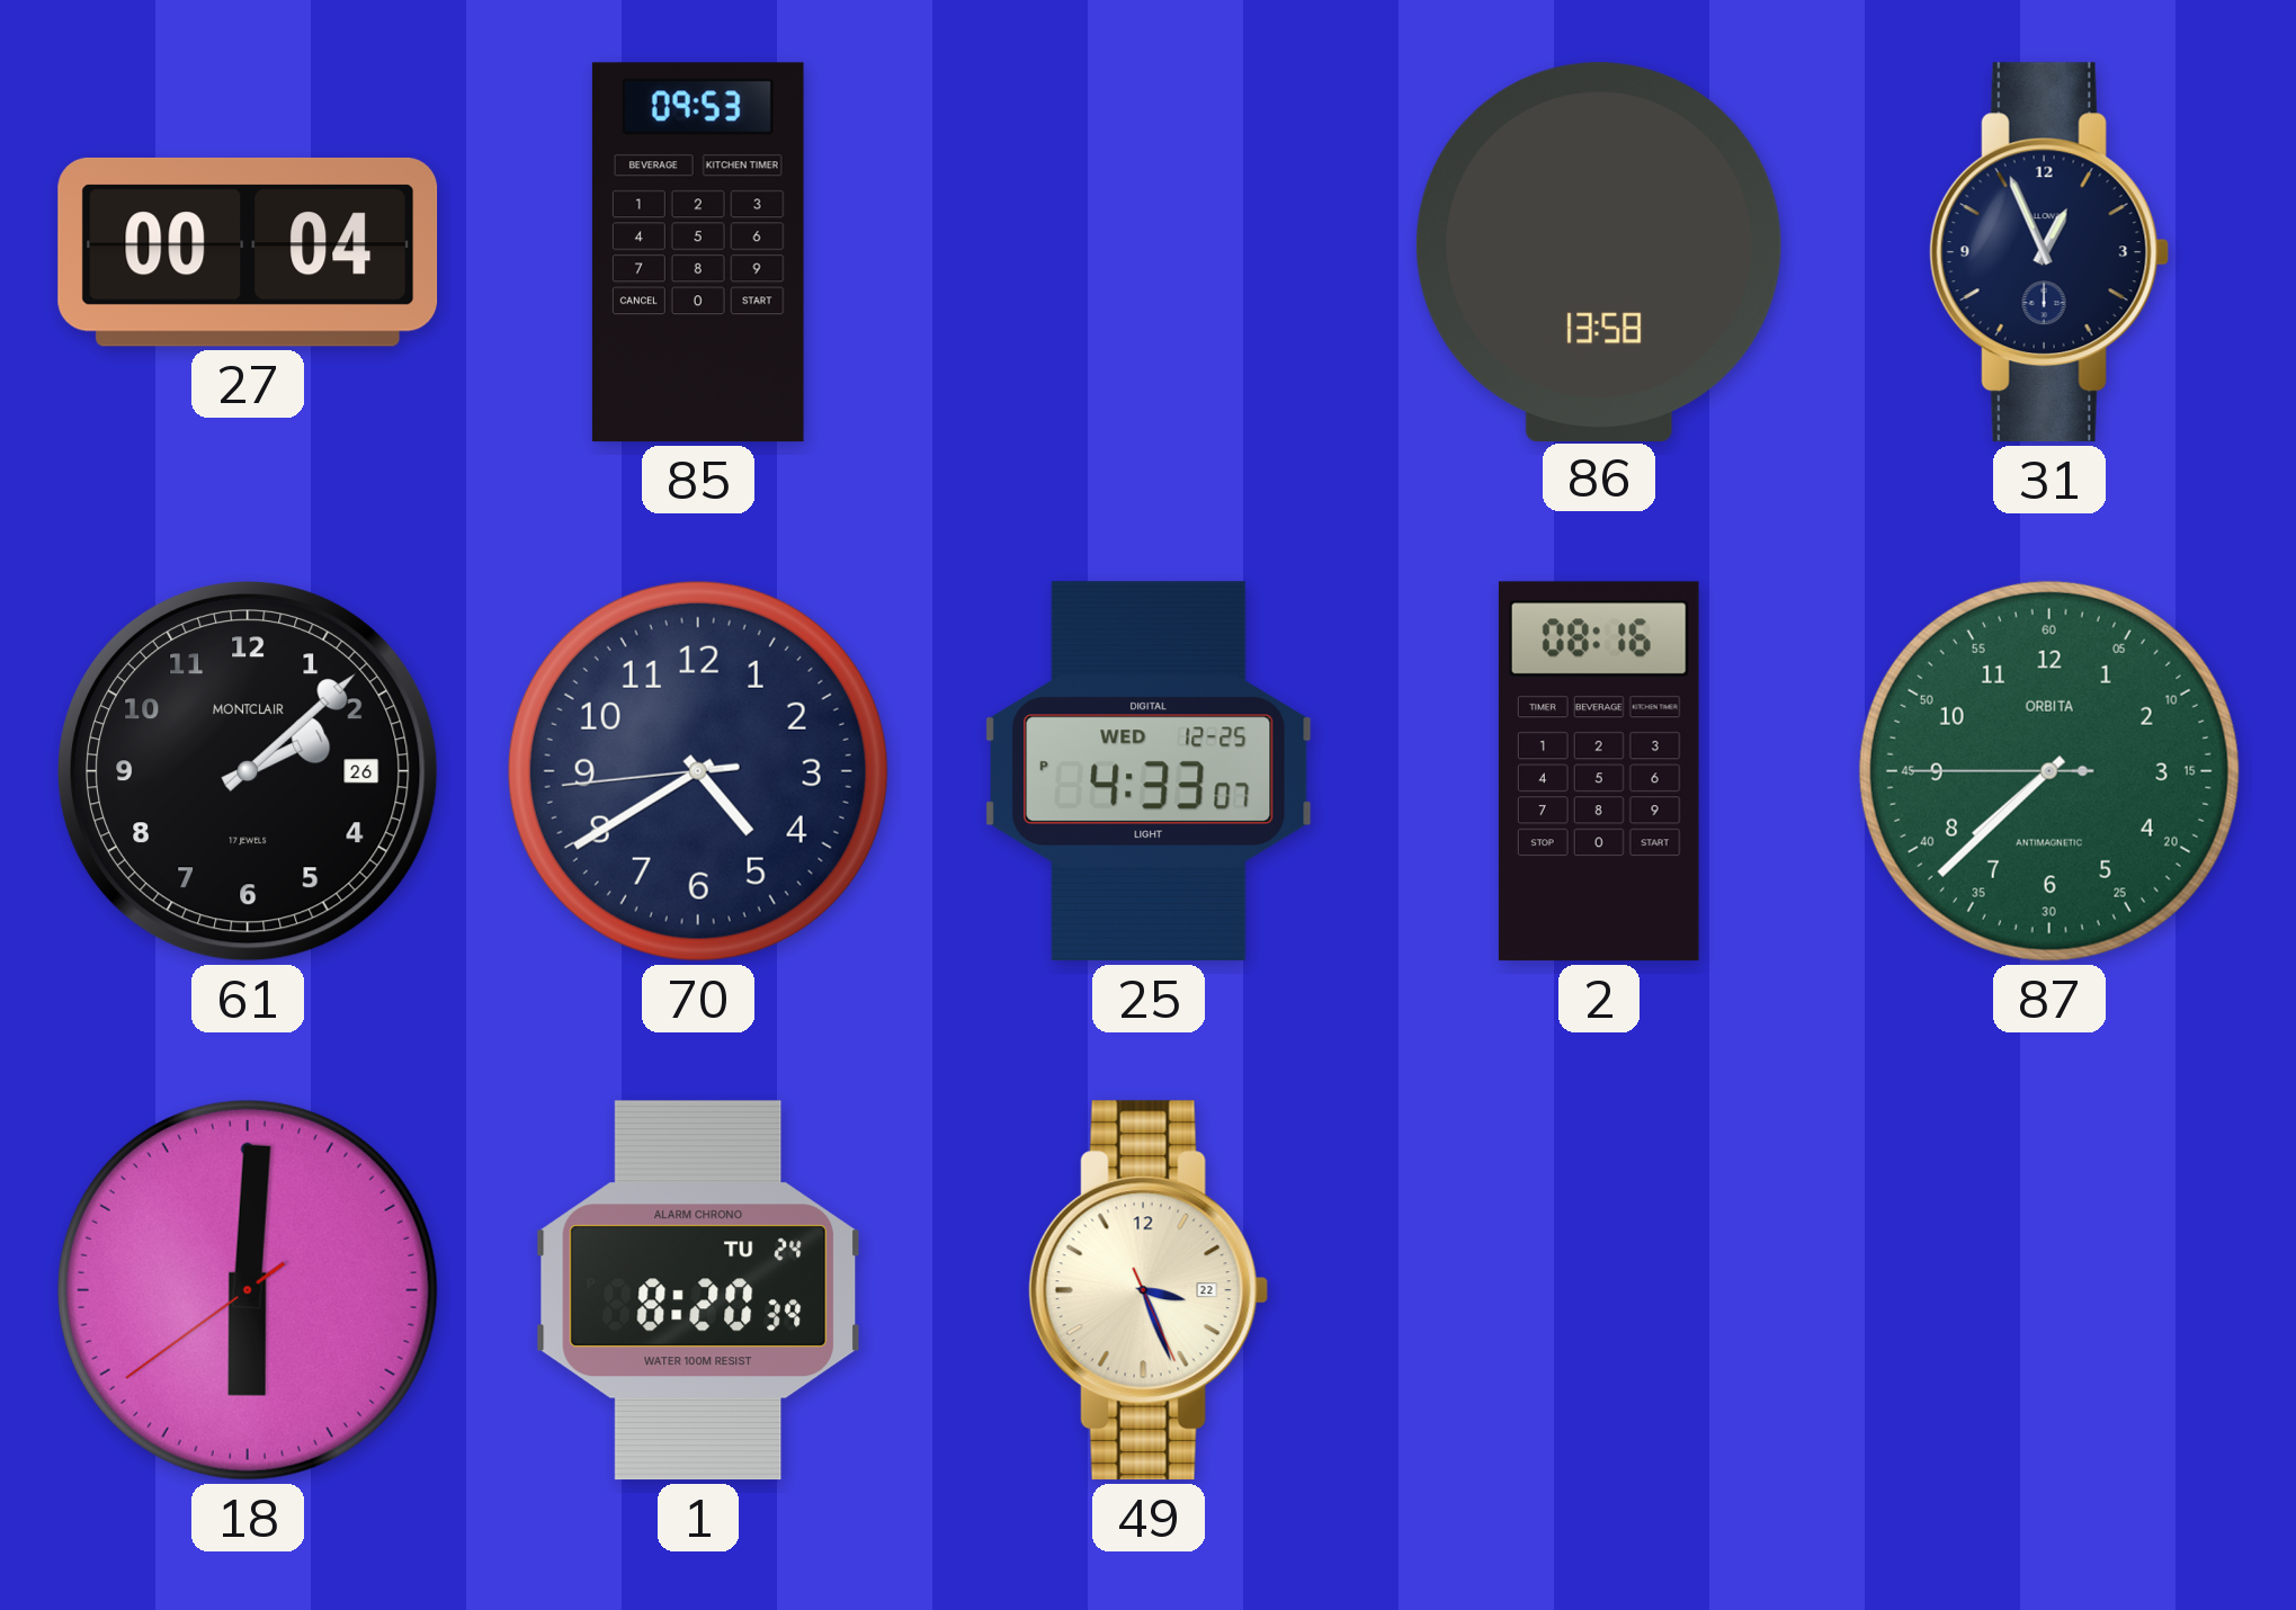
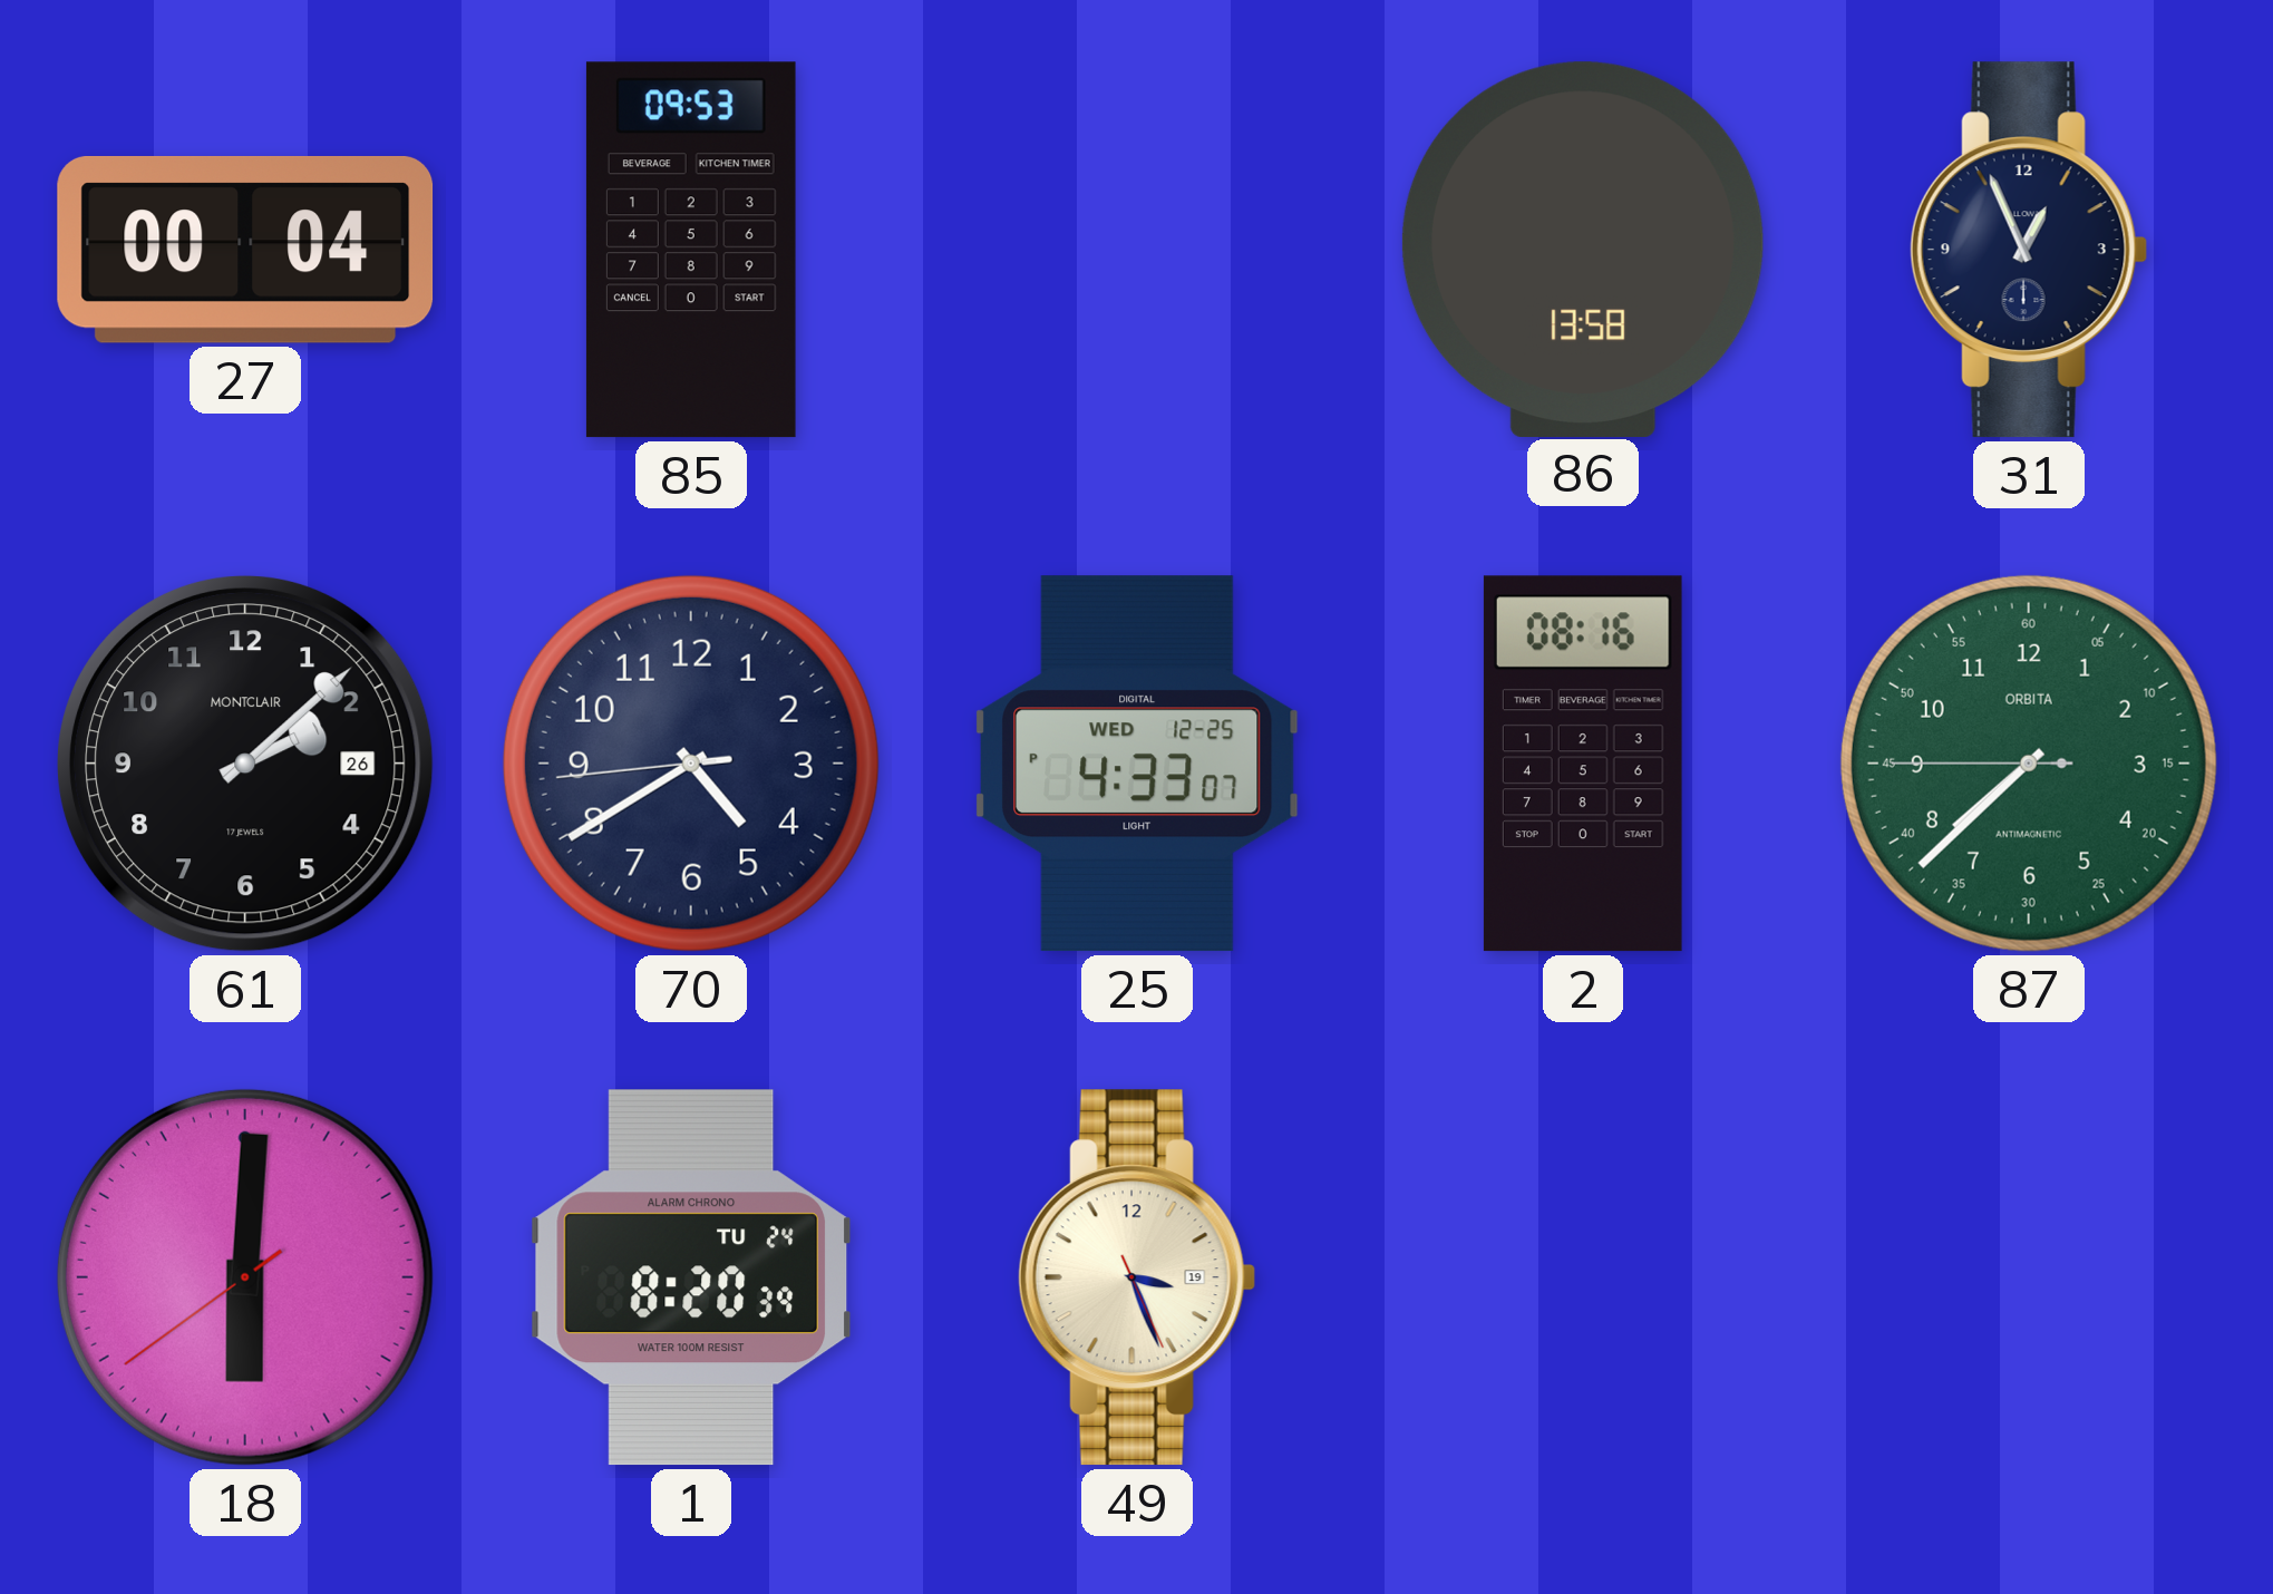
49 date: 22 -> 19
